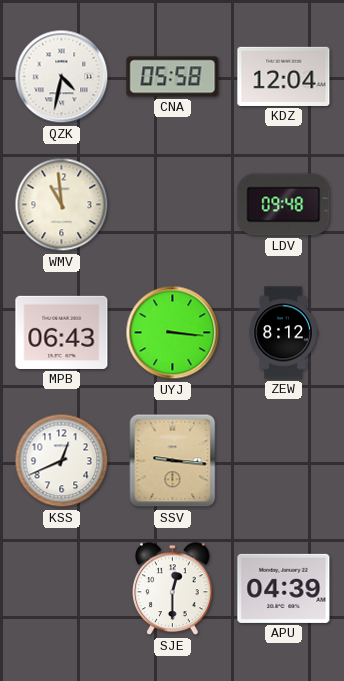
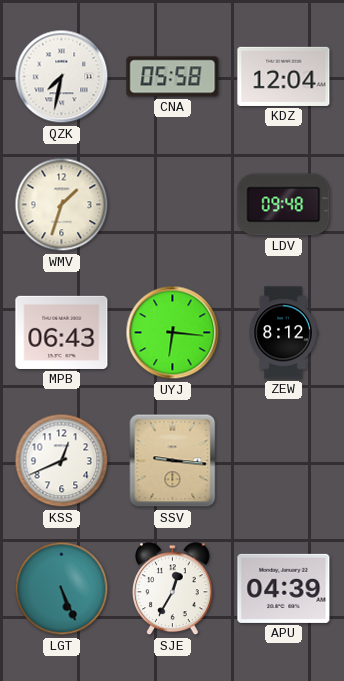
QZK: 4:32 -> 7:32
WMV: 10:59 -> 1:33
UYJ: 3:16 -> 6:16
LGT: none -> 5:26
SJE: 12:30 -> 12:35
